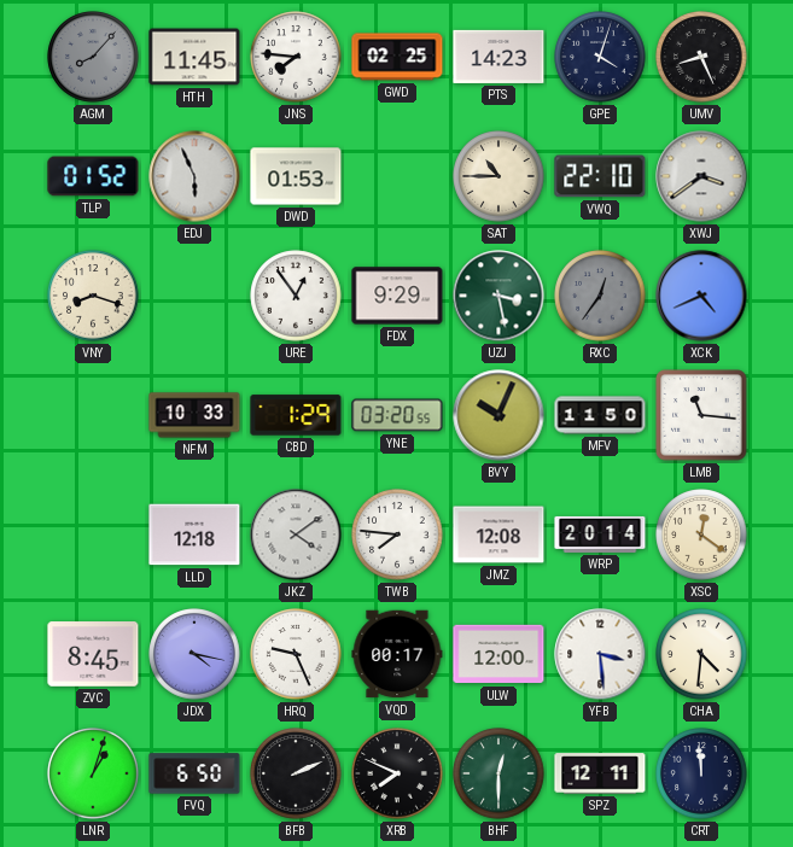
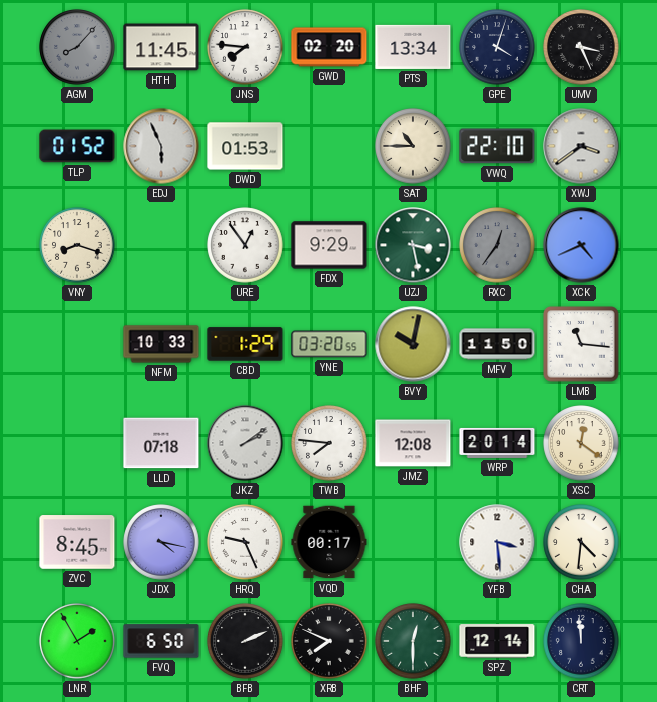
GWD: 02:25 -> 02:20
PTS: 14:23 -> 13:34
UMV: 8:26 -> 3:26
BVY: 10:04 -> 10:02
LLD: 12:18 -> 07:18
JKZ: 4:09 -> 2:09
ULW: 12:00 -> none
LNR: 1:03 -> 1:55
SPZ: 12:11 -> 12:14
